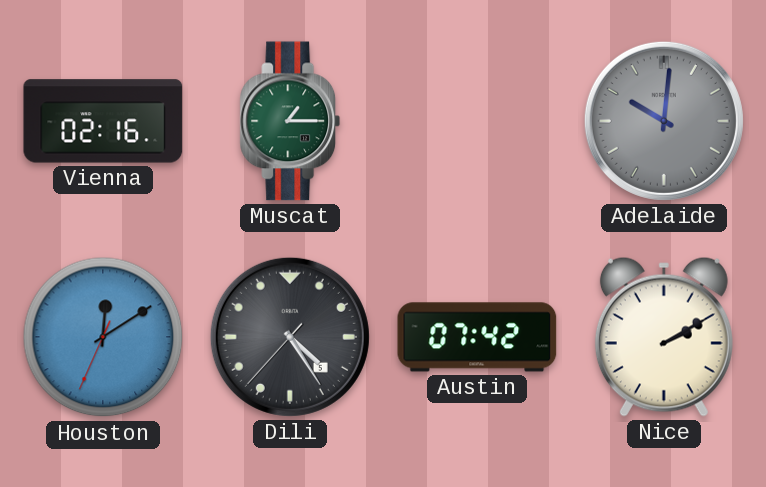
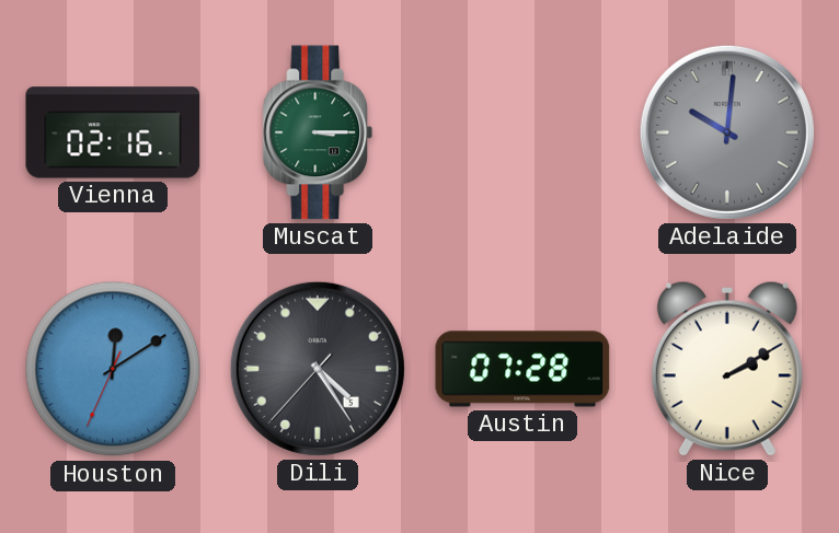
Muscat: 1:15 -> 3:15
Austin: 07:42 -> 07:28
